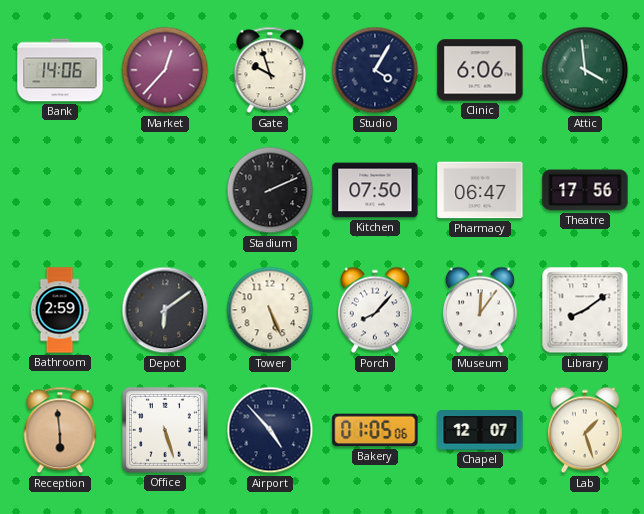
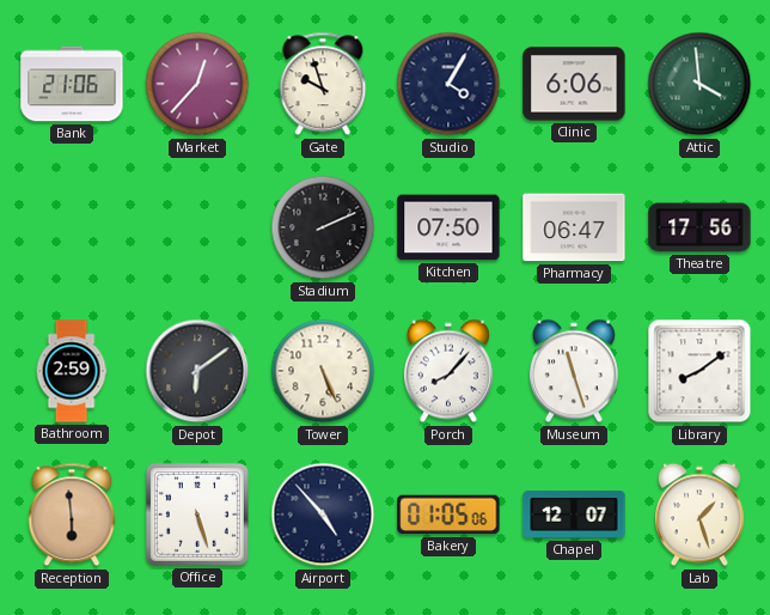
Bank: 14:06 -> 21:06
Museum: 12:06 -> 11:27
